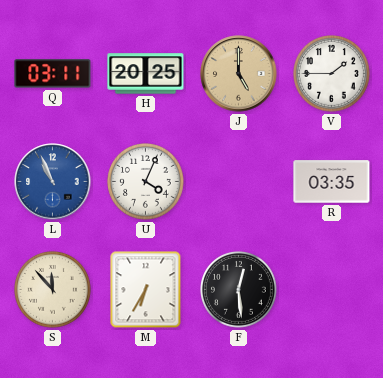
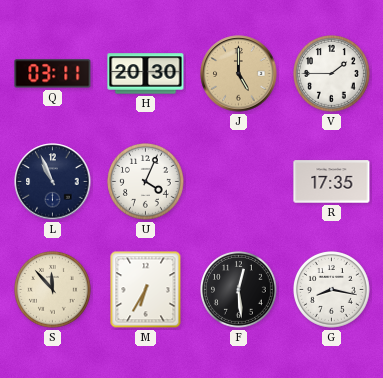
H: 20:25 -> 20:30
L dial: blue -> navy
R: 03:35 -> 17:35
G: none -> 8:17
